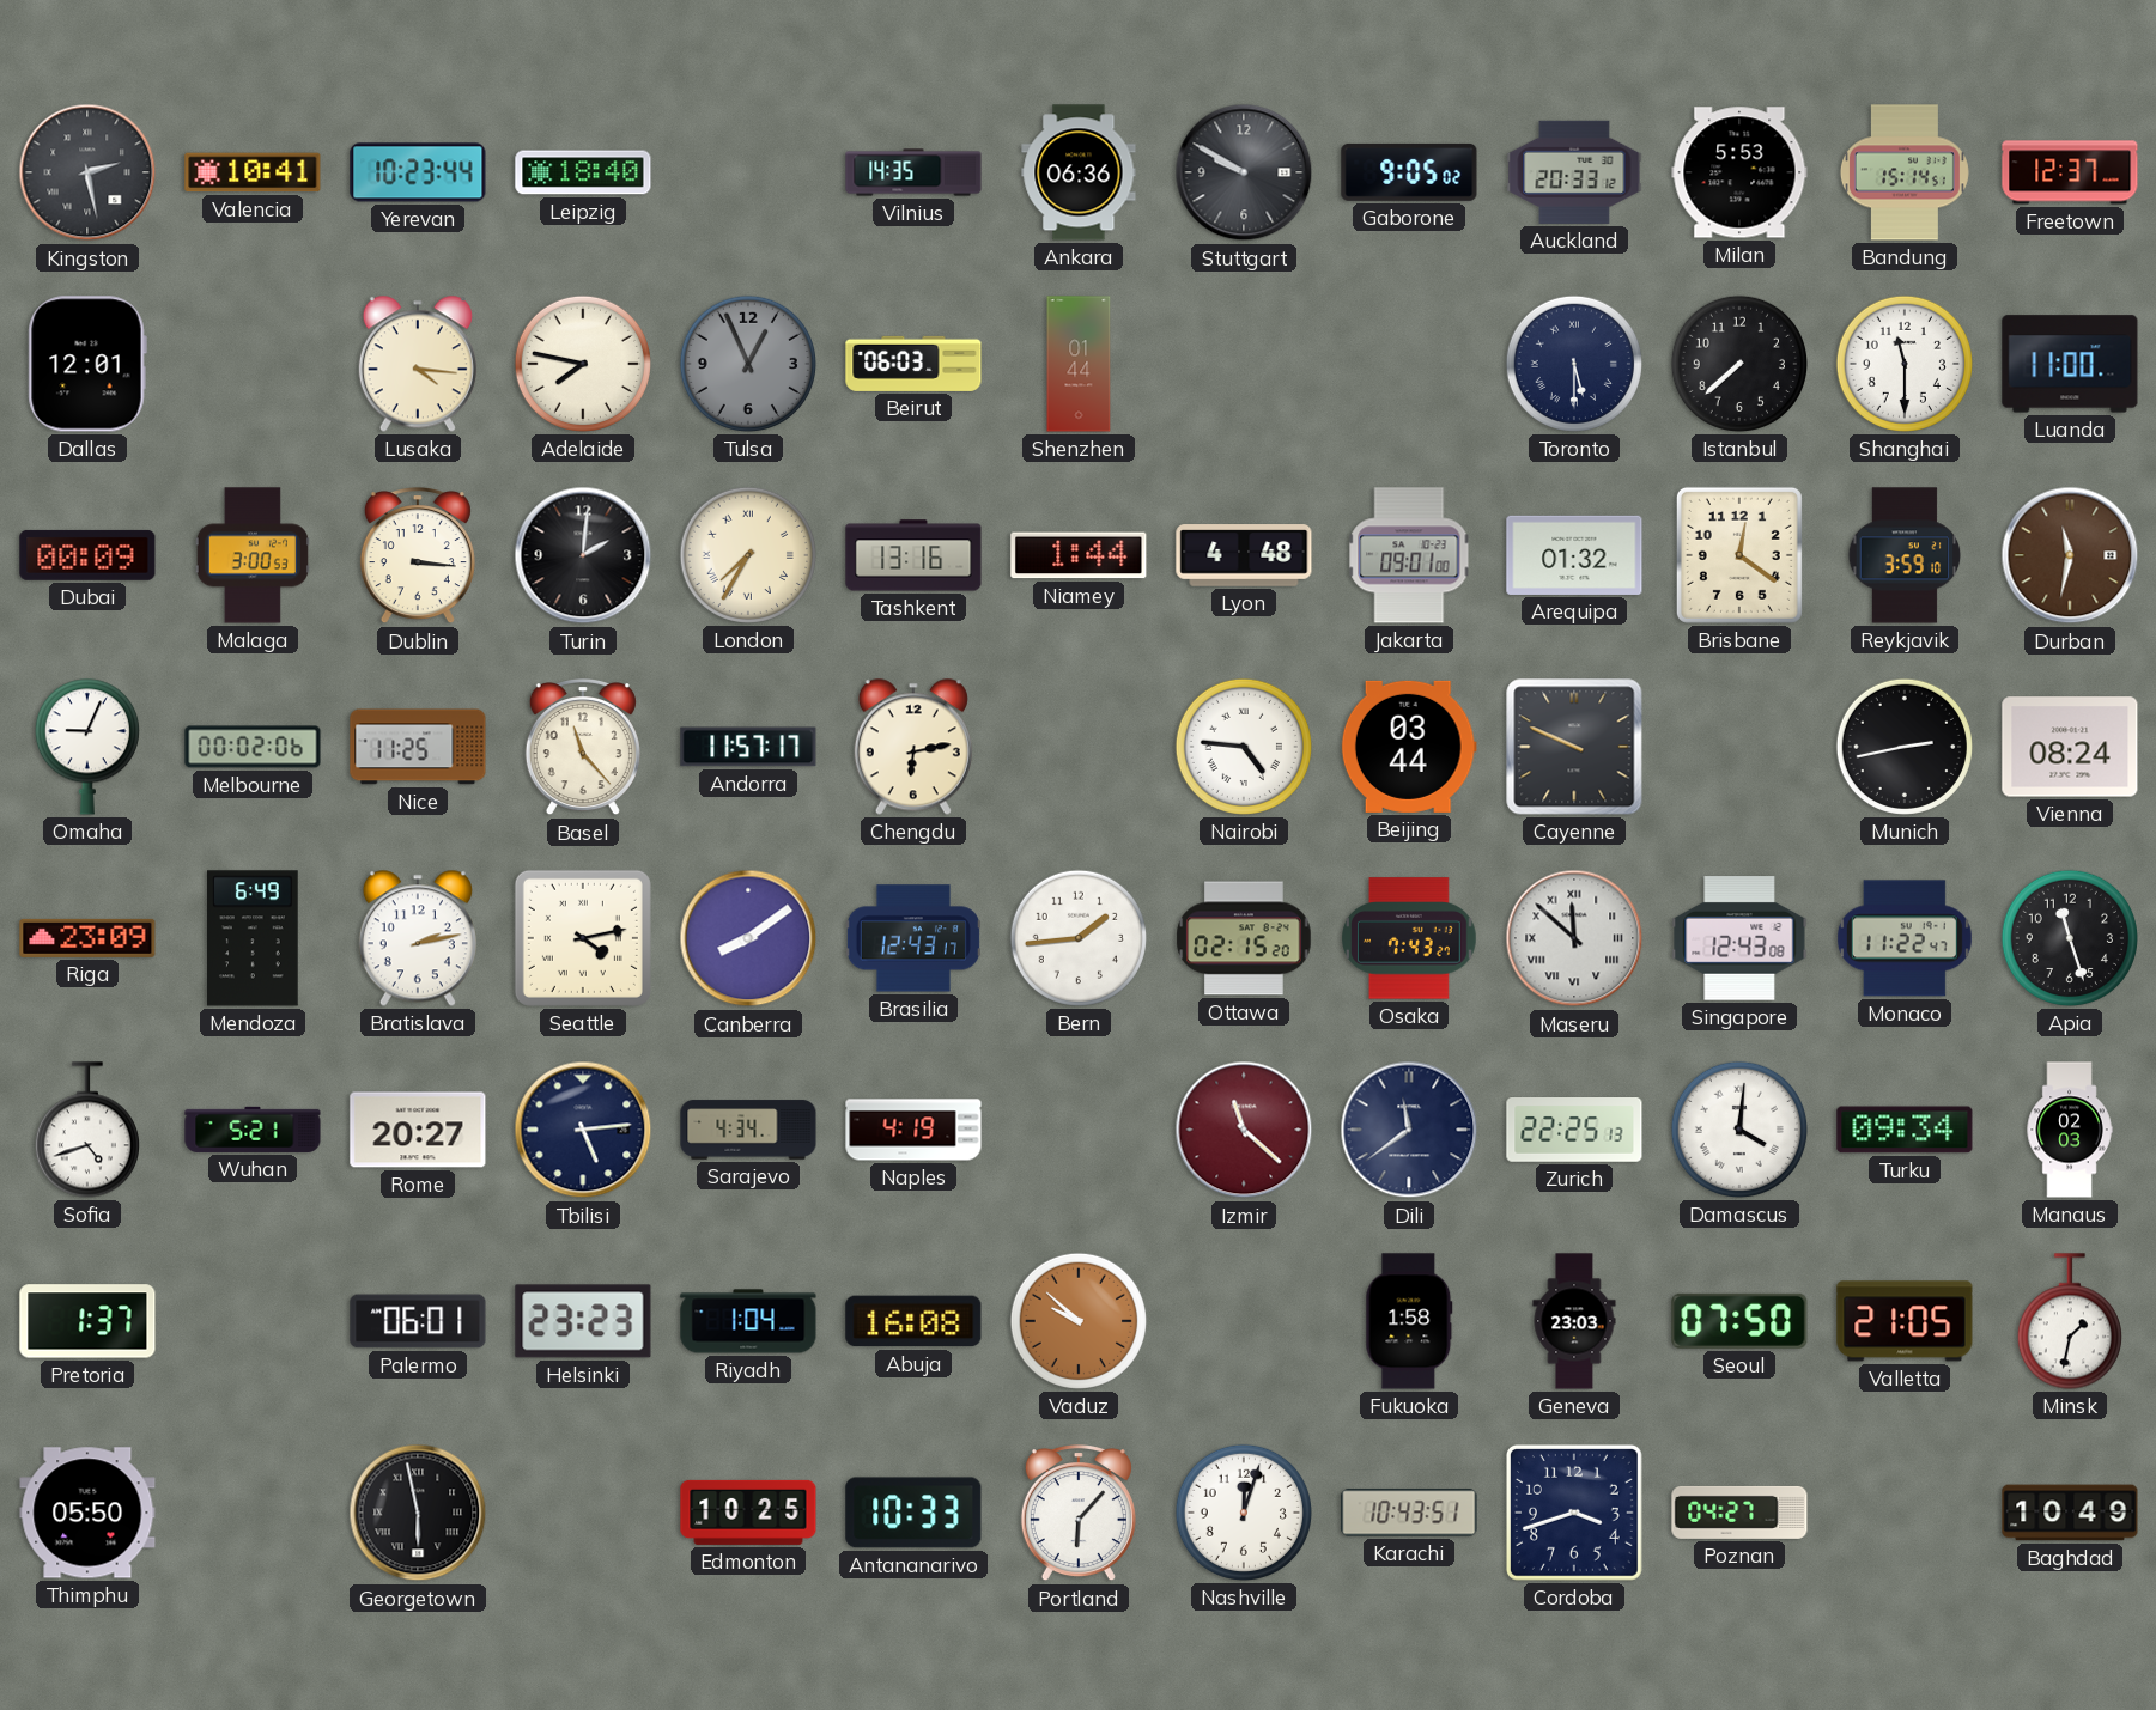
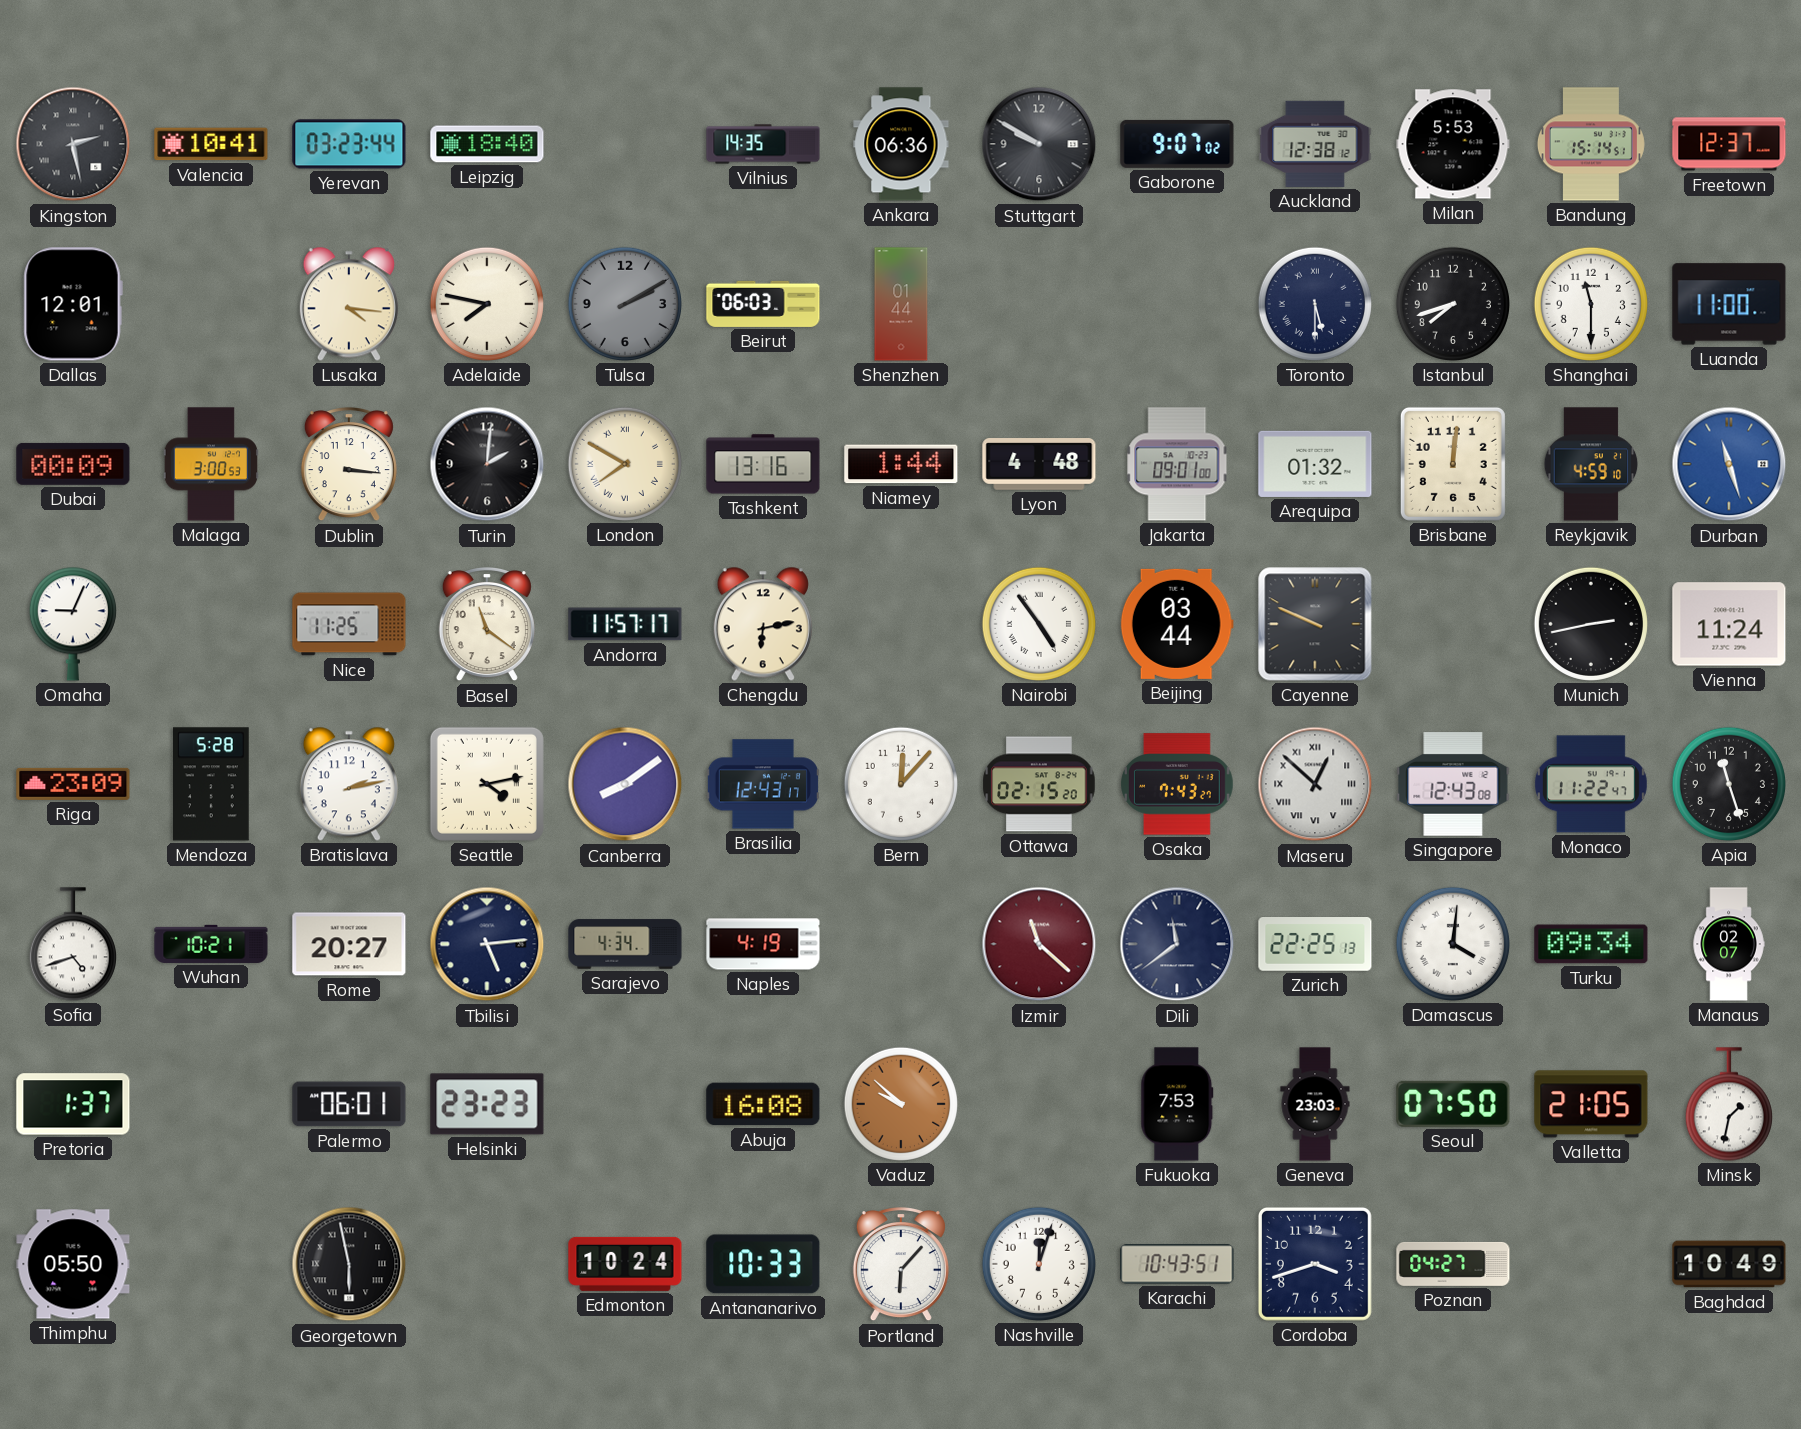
Yerevan: 10:23 -> 03:23
Gaborone: 9:05 -> 9:07
Auckland: 20:33 -> 12:38
Tulsa: 12:56 -> 2:10
Istanbul: 7:38 -> 7:42
London: 7:35 -> 7:50
Brisbane: 12:21 -> 12:01
Reykjavik: 3:59 -> 4:59
Durban: 11:32 -> 11:27
Durban dial: brown -> blue
Melbourne: 00:02 -> none
Basel: 11:23 -> 11:21
Nairobi: 4:46 -> 4:54
Vienna: 08:24 -> 11:24
Mendoza: 6:49 -> 5:28
Bern: 1:44 -> 12:07
Maseru: 11:52 -> 12:52
Wuhan: 5:21 -> 10:21
Manaus: 02:03 -> 02:07
Riyadh: 1:04 -> none
Fukuoka: 1:58 -> 7:53
Edmonton: 10:25 -> 10:24
